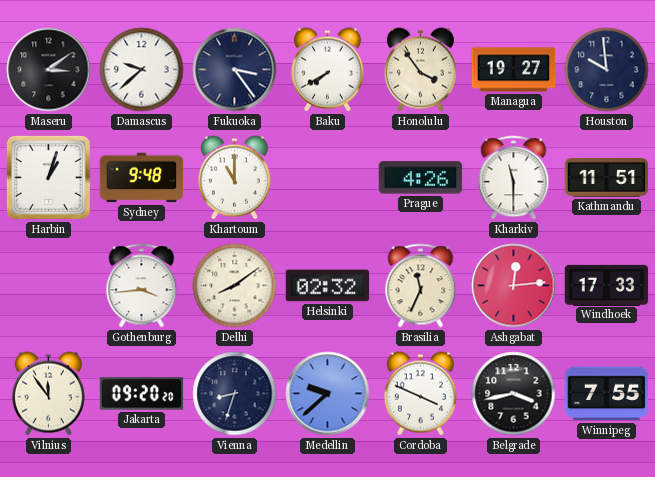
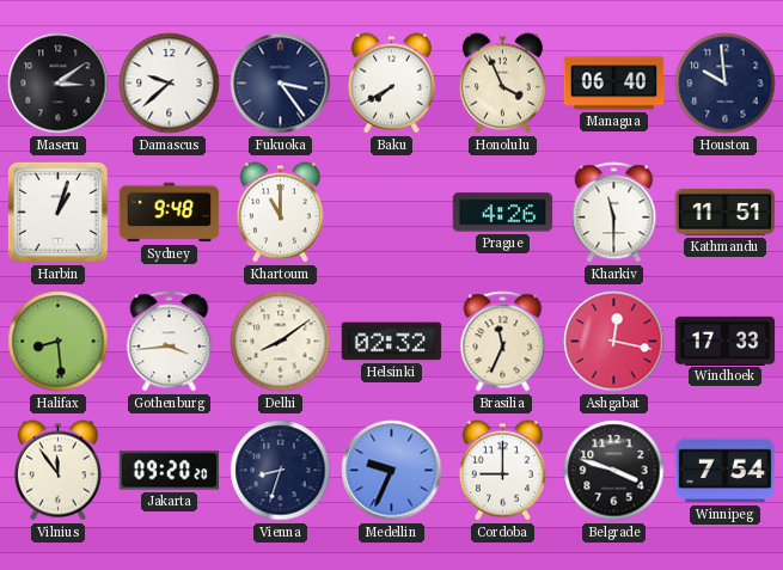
Honolulu: 3:54 -> 3:56
Managua: 19:27 -> 06:40
Halifax: none -> 8:29
Ashgabat: 12:14 -> 12:17
Medellin: 9:38 -> 9:34
Cordoba: 3:49 -> 9:00
Belgrade: 3:43 -> 3:48
Winnipeg: 7:55 -> 7:54
